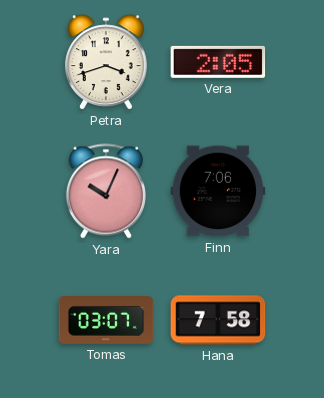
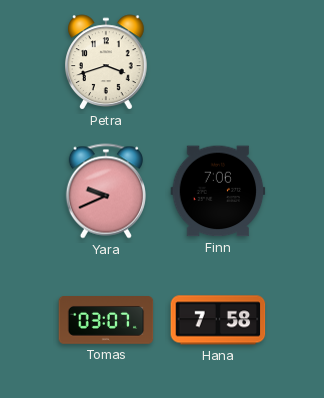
Vera: 2:05 -> none
Yara: 10:04 -> 9:41
